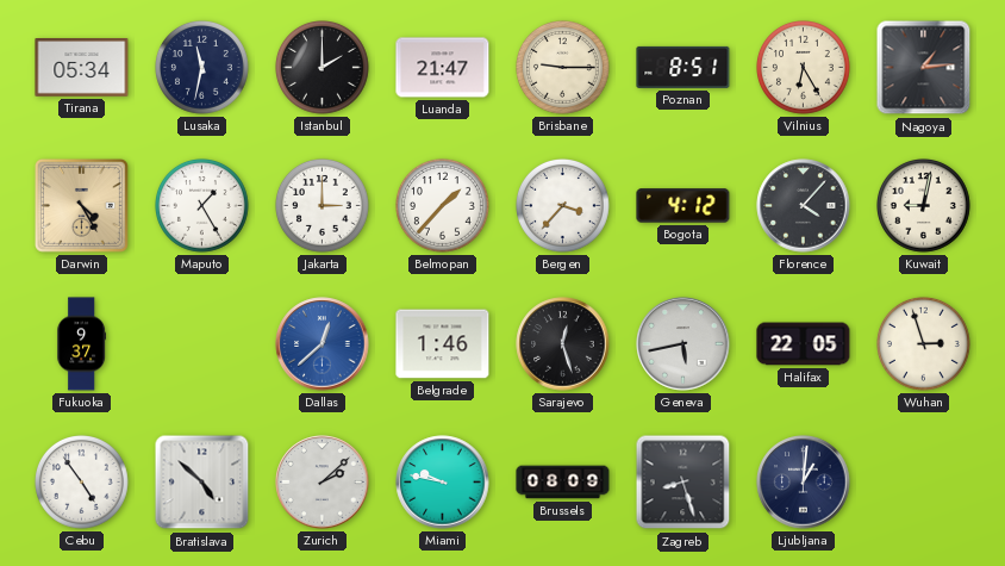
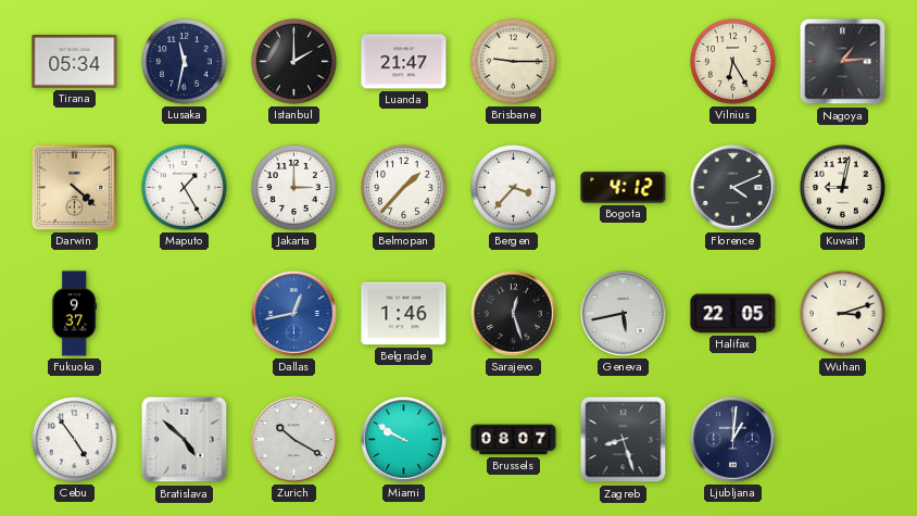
Poznan: 8:51 -> none
Darwin: 4:25 -> 4:22
Florence: 4:07 -> 4:11
Dallas: 12:38 -> 12:43
Wuhan: 2:57 -> 3:12
Zurich: 2:08 -> 10:20
Miami: 9:47 -> 9:50
Brussels: 08:09 -> 08:07
